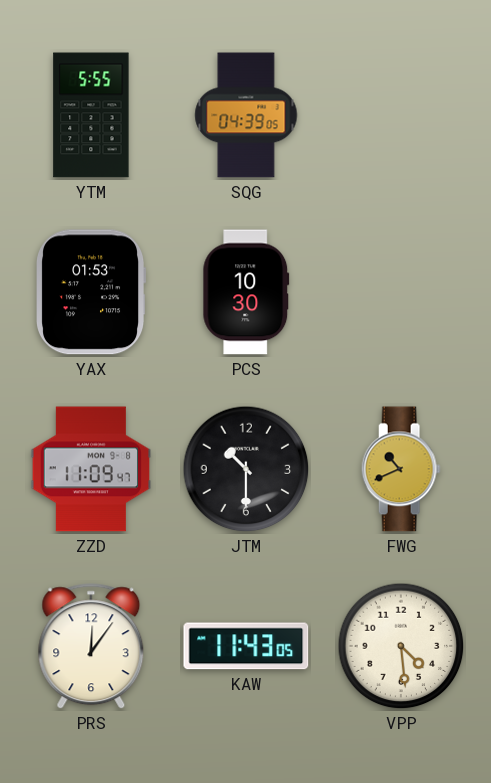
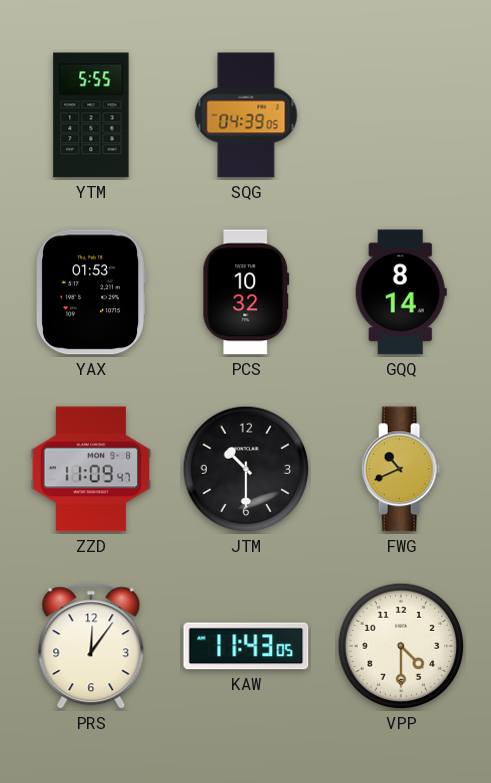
PCS: 10:30 -> 10:32
GQQ: none -> 8:14
VPP: 4:29 -> 4:30
